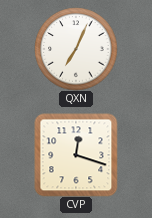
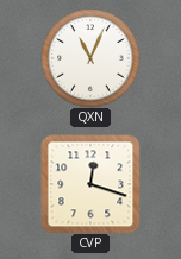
QXN: 7:04 -> 11:04
